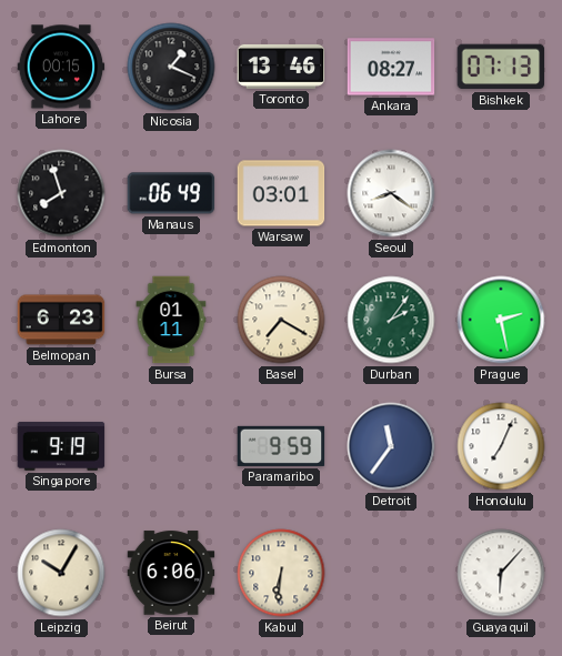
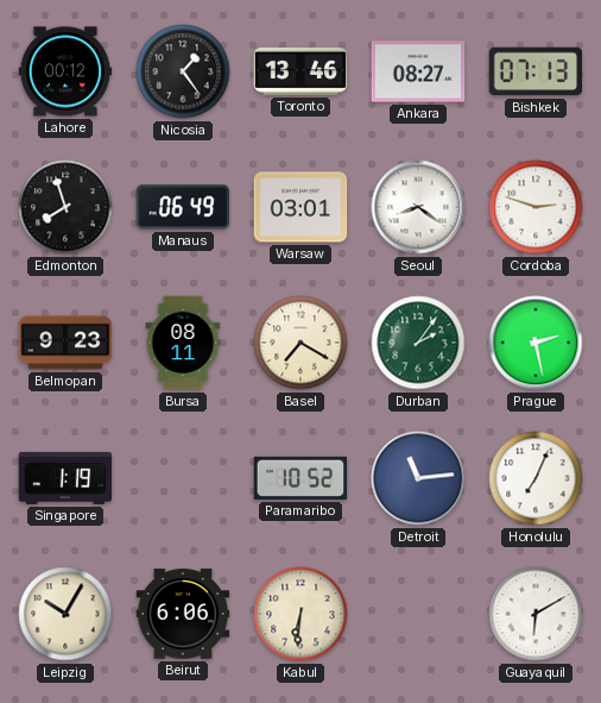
Lahore: 00:15 -> 00:12
Nicosia: 1:19 -> 1:24
Cordoba: none -> 2:48
Belmopan: 6:23 -> 9:23
Bursa: 01:11 -> 08:11
Singapore: 9:19 -> 1:19
Paramaribo: 9:59 -> 10:52
Detroit: 11:36 -> 11:14
Guayaquil: 6:07 -> 6:10
